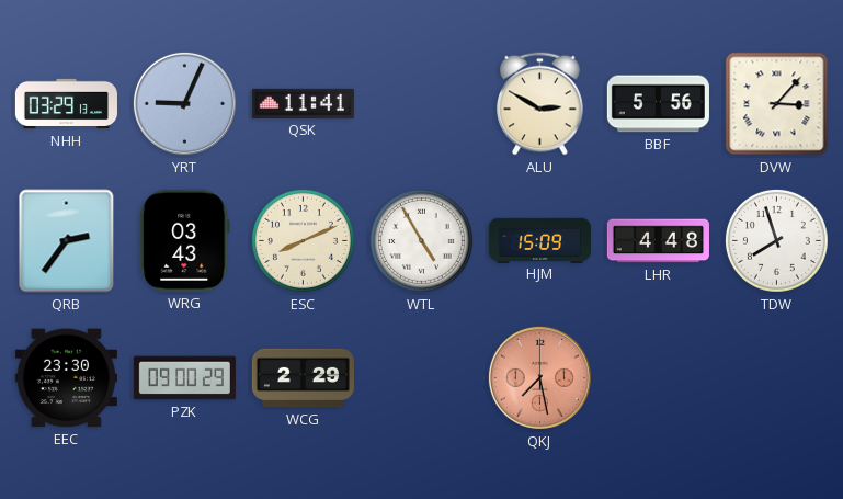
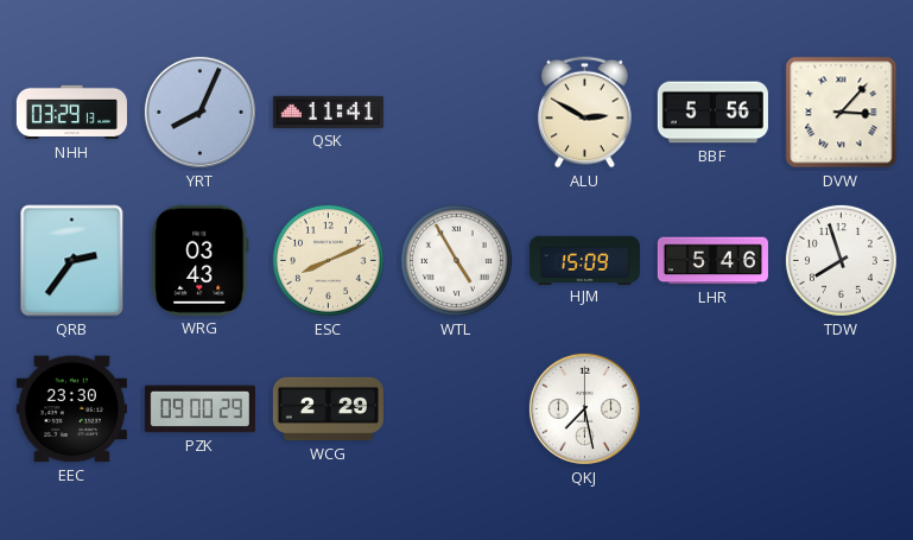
YRT: 9:04 -> 8:04
LHR: 4:48 -> 5:46
QKJ dial: salmon -> white
